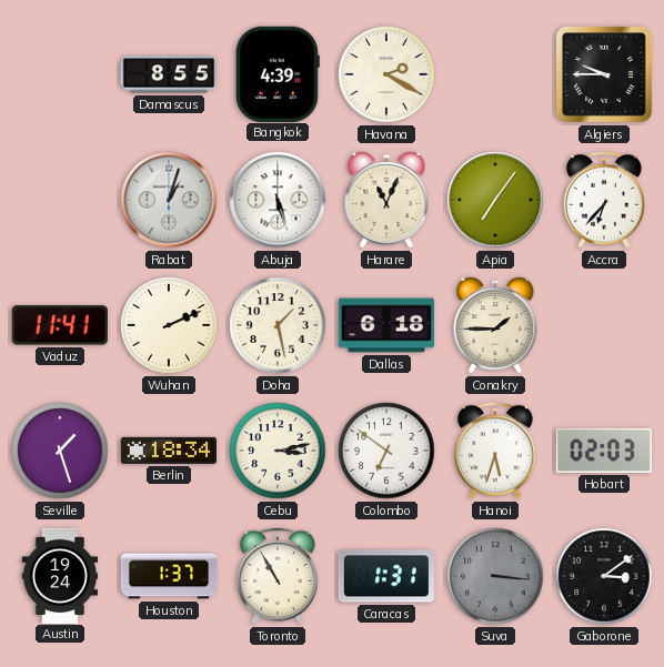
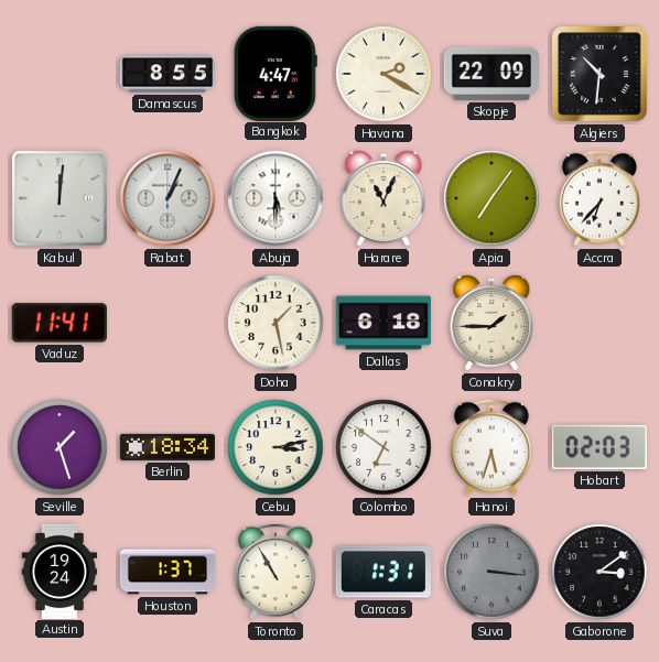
Bangkok: 4:39 -> 4:47
Skopje: none -> 22:09
Algiers: 9:45 -> 10:31
Kabul: none -> 12:01
Rabat: 1:03 -> 1:04
Abuja: 5:27 -> 5:30
Wuhan: 2:11 -> none
